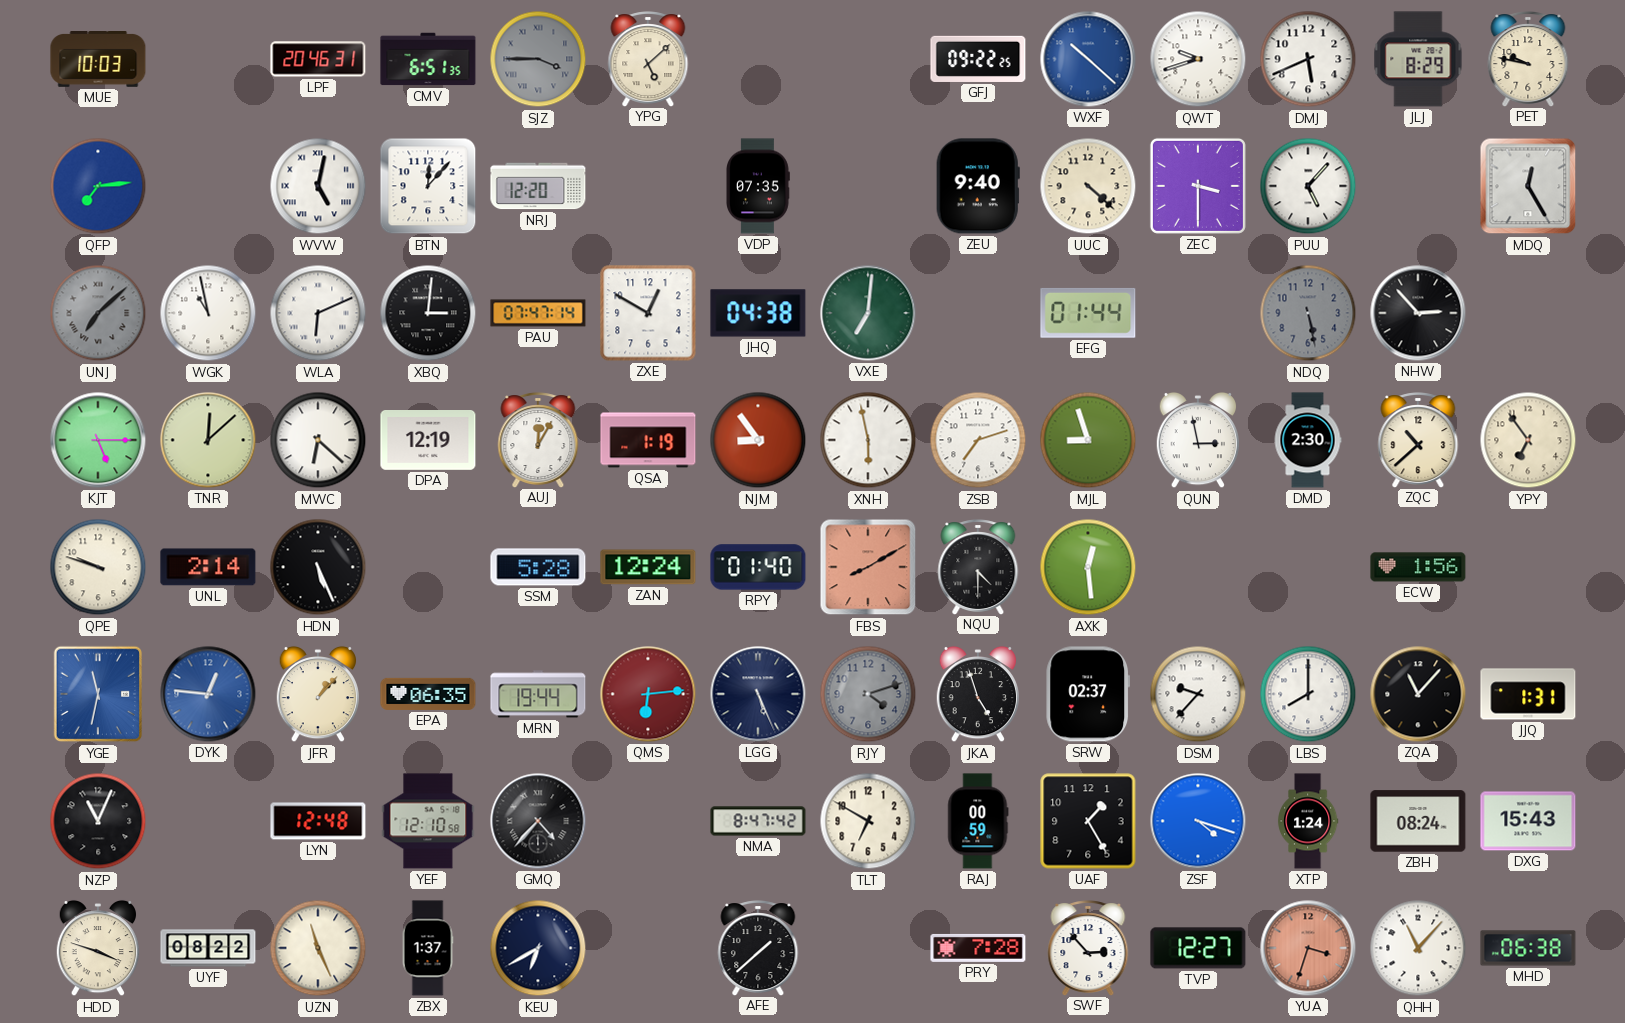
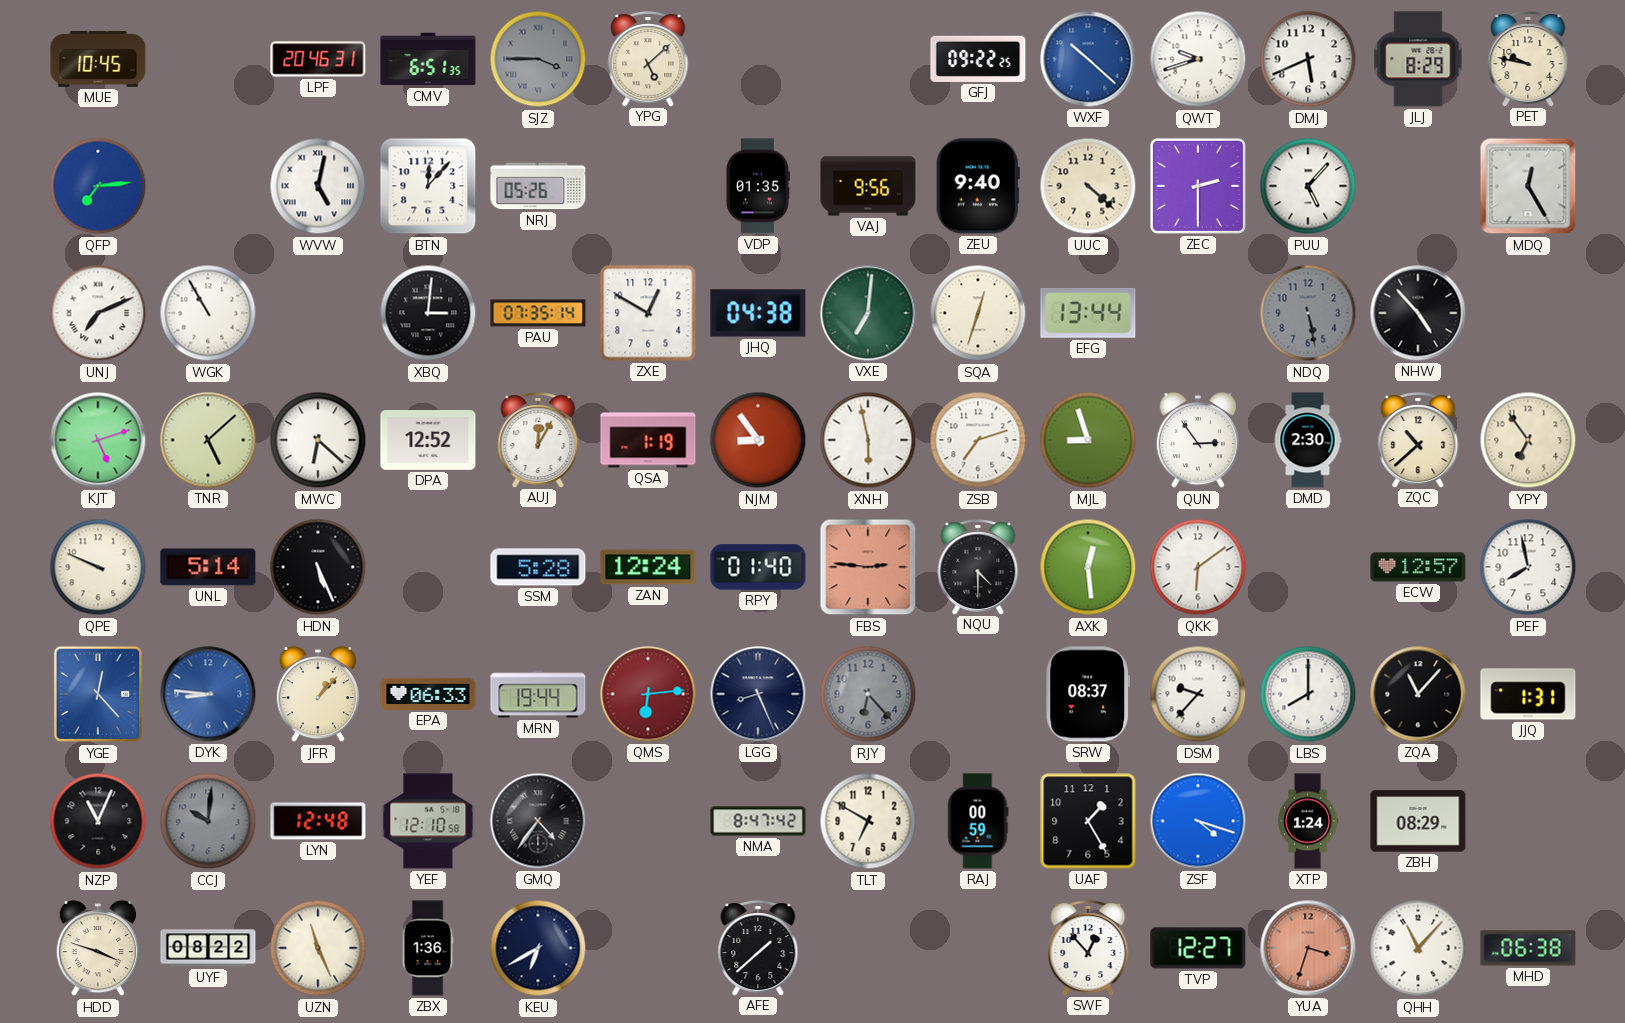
MUE: 10:03 -> 10:45
NRJ: 12:20 -> 05:26
VDP: 07:35 -> 01:35
VAJ: none -> 9:56
ZEC: 3:30 -> 2:30
UNJ: 7:08 -> 7:11
UNJ dial: grey -> white
WGK: 10:58 -> 10:55
WLA: 6:11 -> none
PAU: 07:47 -> 07:35
SQA: none -> 12:33
EFG: 01:44 -> 13:44
NHW: 2:53 -> 4:53
KJT: 5:15 -> 5:12
TNR: 12:08 -> 5:08
DPA: 12:19 -> 12:52
QUN: 2:58 -> 2:54
QPE: 9:48 -> 9:49
UNL: 2:14 -> 5:14
FBS: 8:10 -> 2:46
QKK: none -> 6:09
ECW: 1:56 -> 12:57
PEF: none -> 7:58
YGE: 11:32 -> 12:23
DYK: 12:46 -> 8:46
EPA: 06:35 -> 06:33
LGG: 5:26 -> 8:26
RJY: 4:12 -> 6:23
JKA: 4:57 -> none
SRW: 02:37 -> 08:37
CCJ: none -> 10:01
GMQ: 4:37 -> 4:36
ZBH: 08:24 -> 08:29
DXG: 15:43 -> none
ZBX: 1:37 -> 1:36
PRY: 7:28 -> none
SWF: 2:53 -> 12:53
